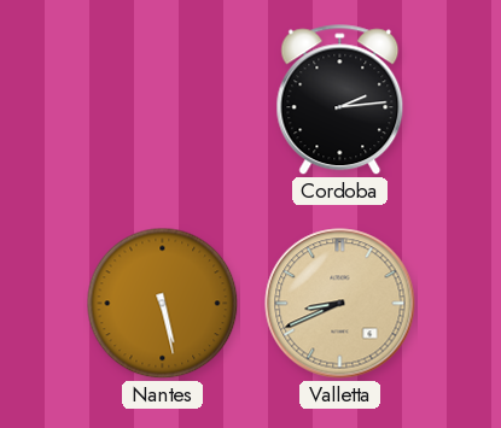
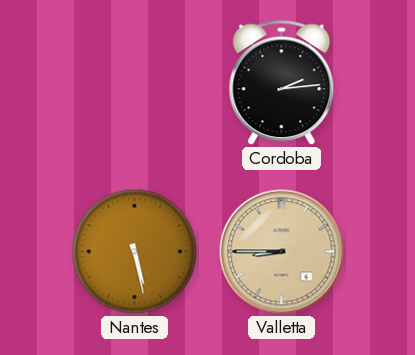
Valletta: 8:41 -> 8:45
